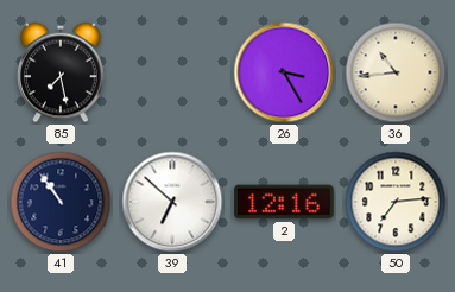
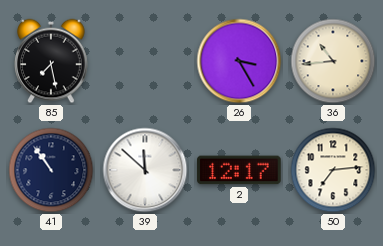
39: 6:52 -> 11:52
2: 12:16 -> 12:17
